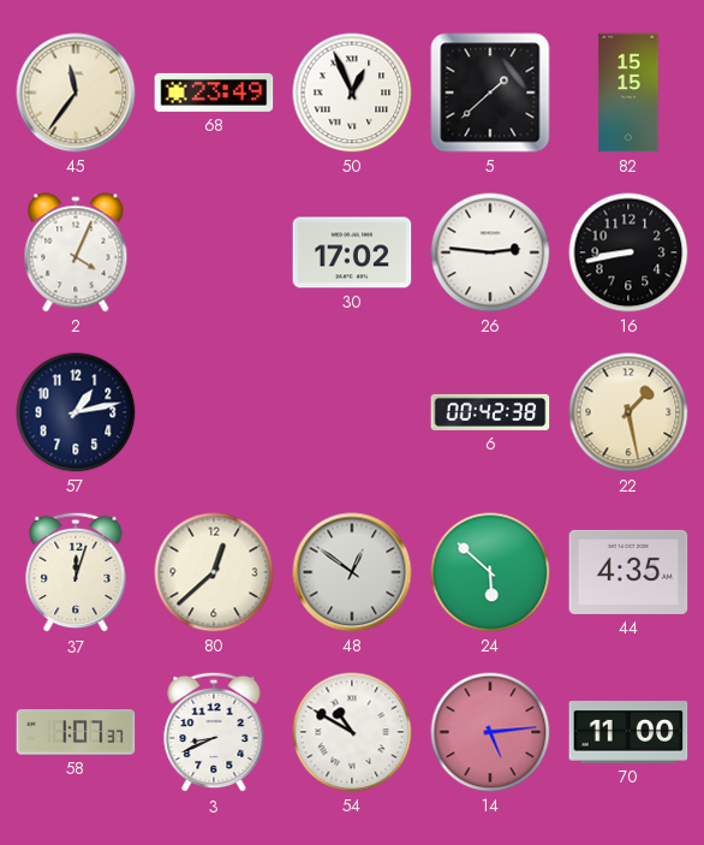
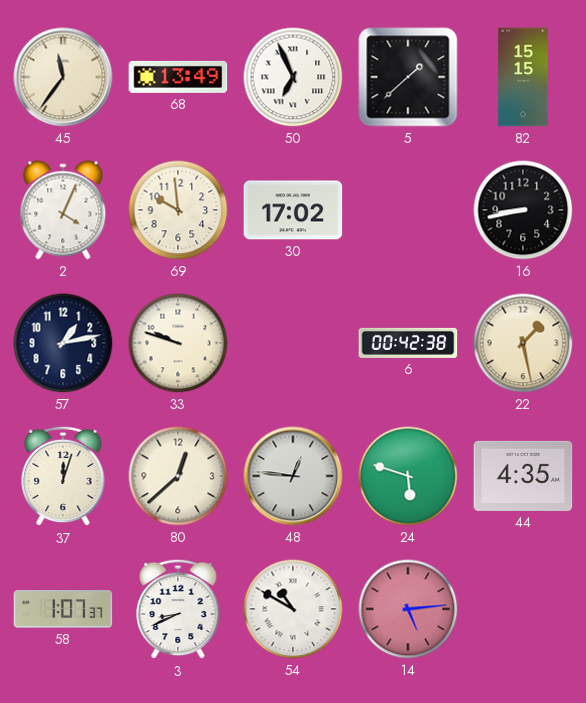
68: 23:49 -> 13:49
50: 12:56 -> 6:56
69: none -> 9:59
26: 2:46 -> none
33: none -> 9:48
48: 12:51 -> 12:46
24: 5:52 -> 5:48
70: 11:00 -> none
